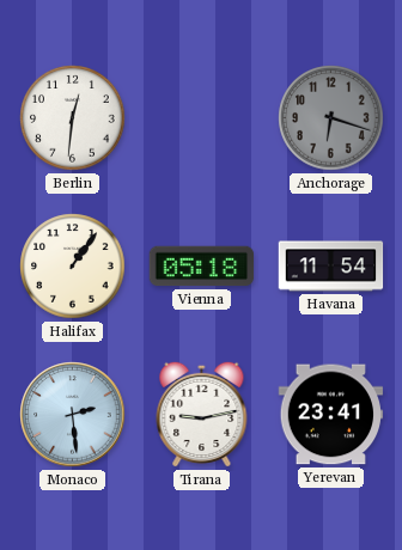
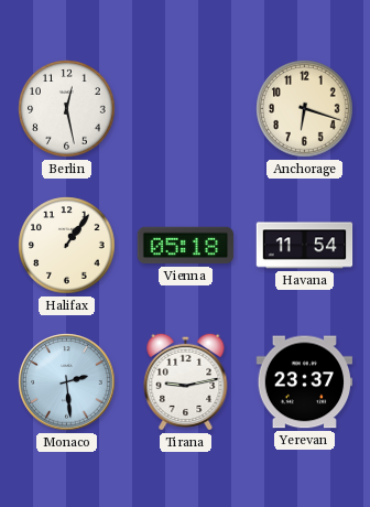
Berlin: 12:31 -> 12:28
Anchorage dial: grey -> cream
Yerevan: 23:41 -> 23:37
